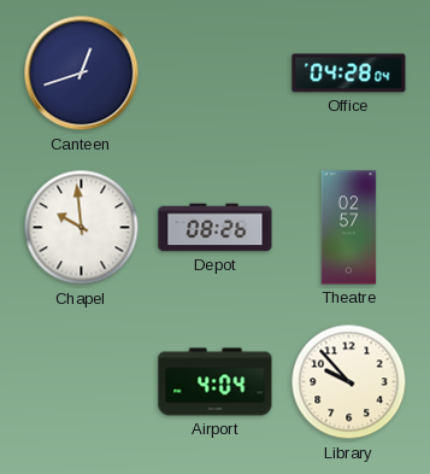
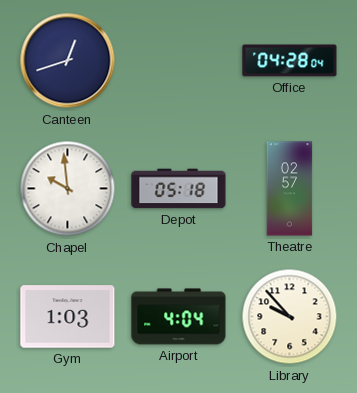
Depot: 08:26 -> 05:18
Gym: none -> 1:03
